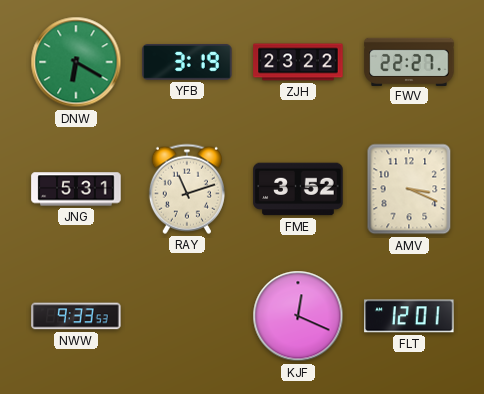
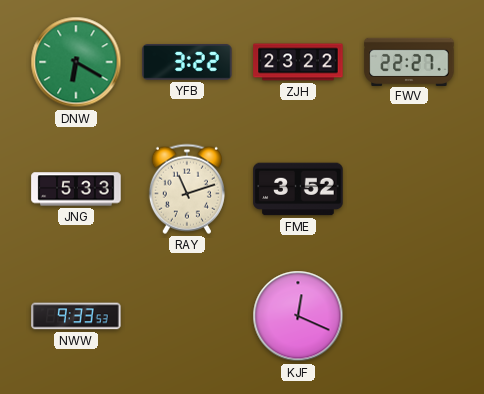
YFB: 3:19 -> 3:22
JNG: 5:31 -> 5:33
AMV: 3:19 -> none
FLT: 12:01 -> none
